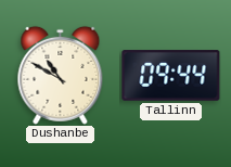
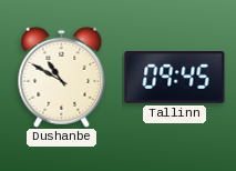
Tallinn: 09:44 -> 09:45
